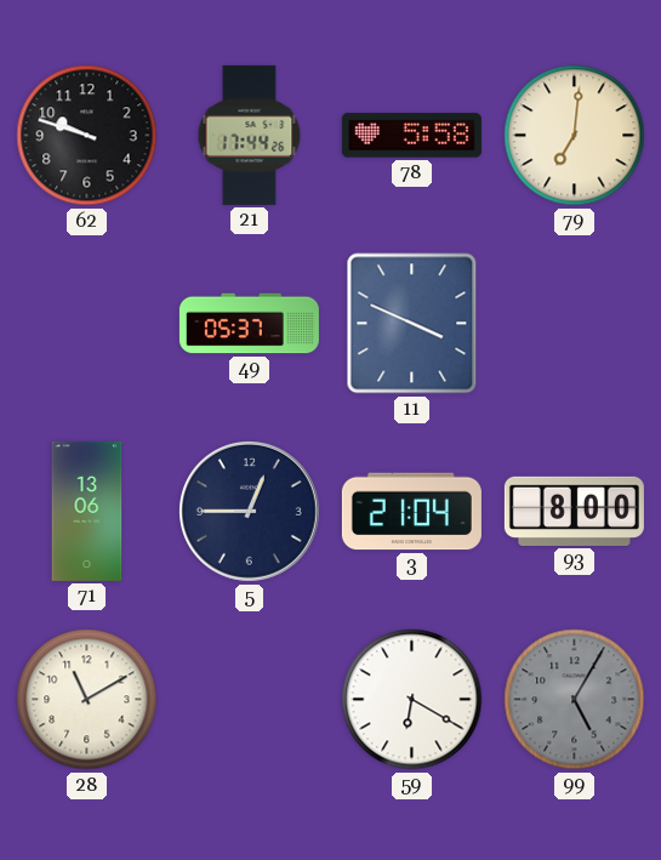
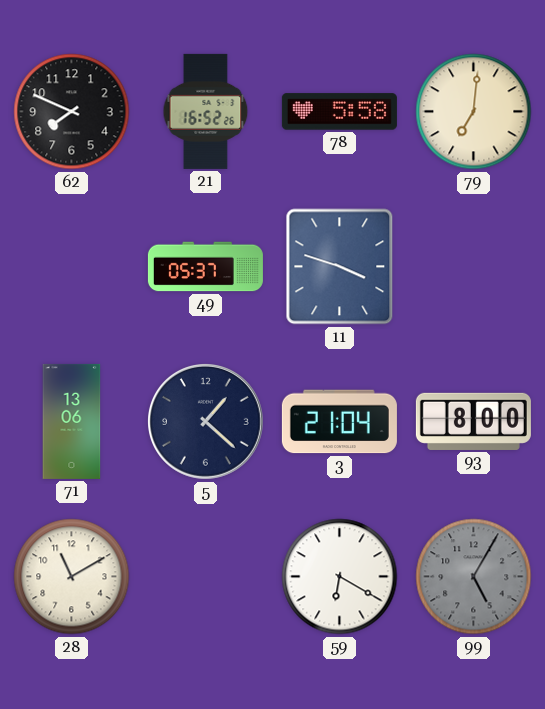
62: 9:48 -> 7:49
21: 17:44 -> 16:52
11: 3:49 -> 3:48
5: 12:45 -> 1:22
